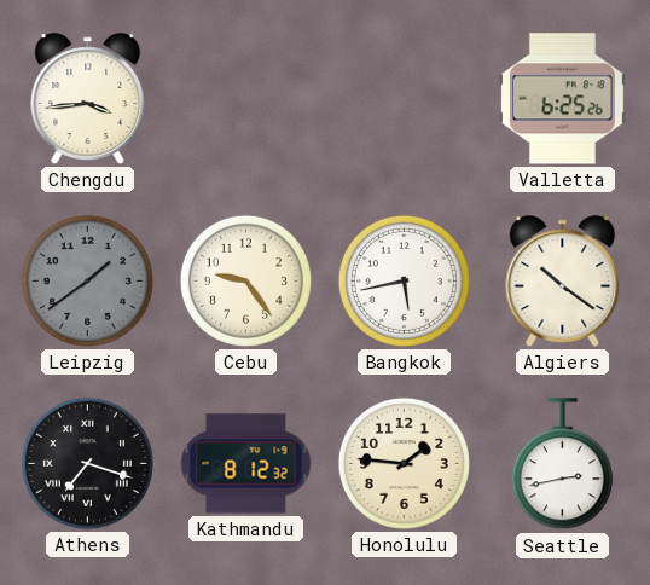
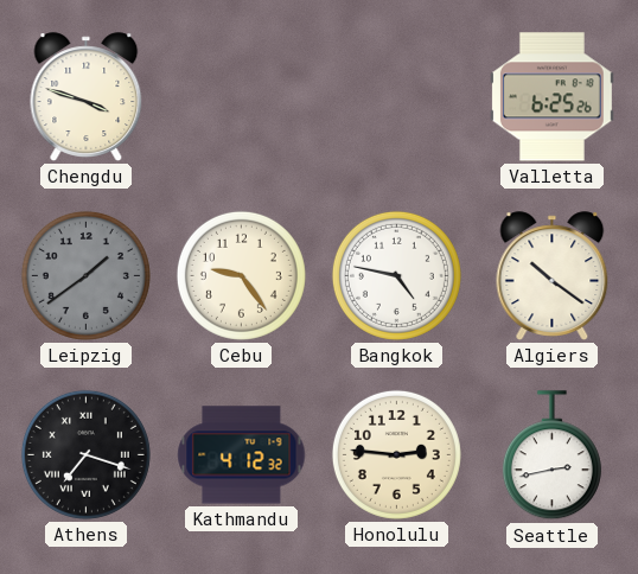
Chengdu: 3:44 -> 3:48
Bangkok: 5:43 -> 4:47
Kathmandu: 8:12 -> 4:12
Honolulu: 1:46 -> 2:46
